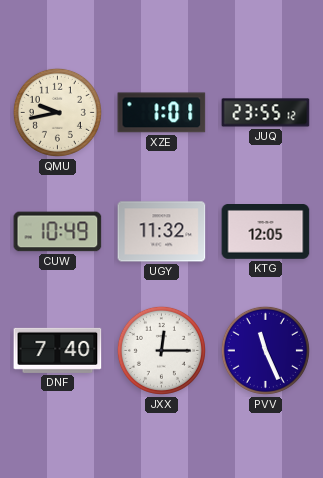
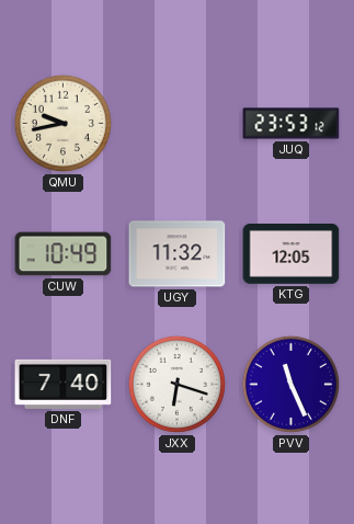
XZE: 1:01 -> none
JUQ: 23:55 -> 23:53
JXX: 12:15 -> 6:18
